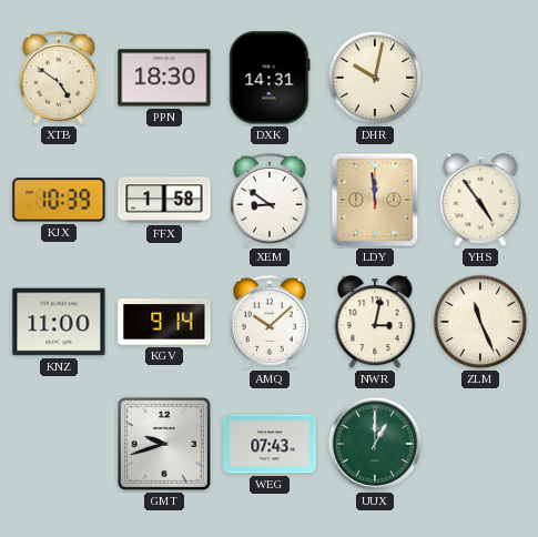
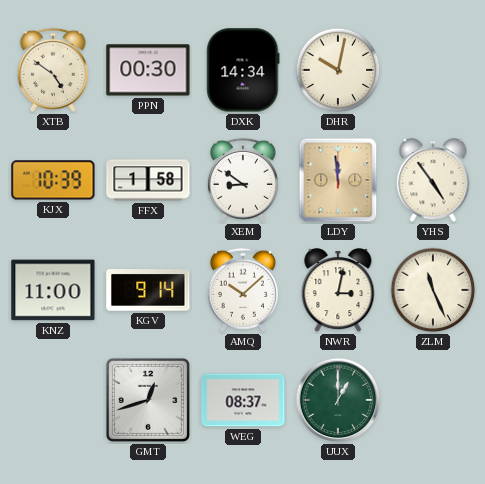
PPN: 18:30 -> 00:30
DXK: 14:31 -> 14:34
GMT: 9:42 -> 12:42
WEG: 07:43 -> 08:37
